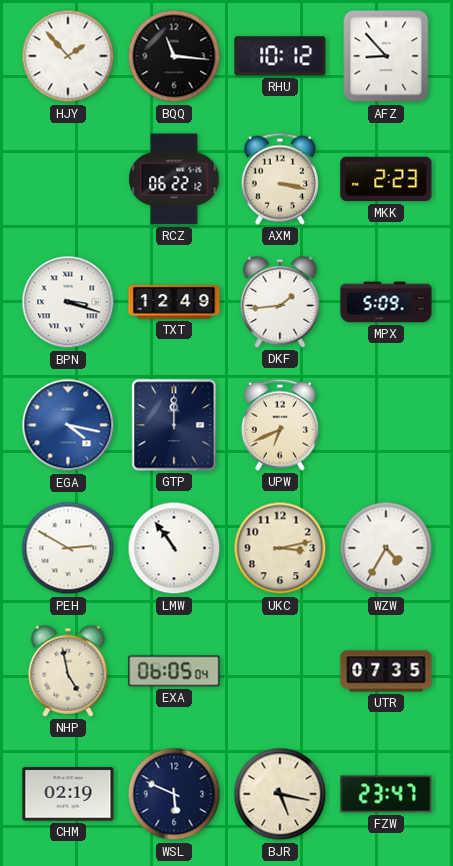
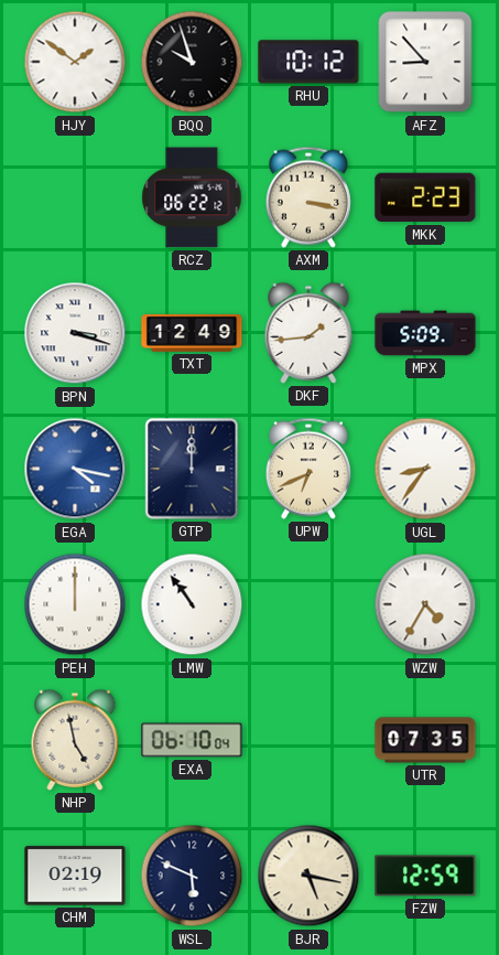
HJY: 1:53 -> 1:51
BQQ: 11:16 -> 9:57
UGL: none -> 8:36
PEH: 2:50 -> 12:00
UKC: 3:13 -> none
EXA: 06:05 -> 06:10
FZW: 23:47 -> 12:59
